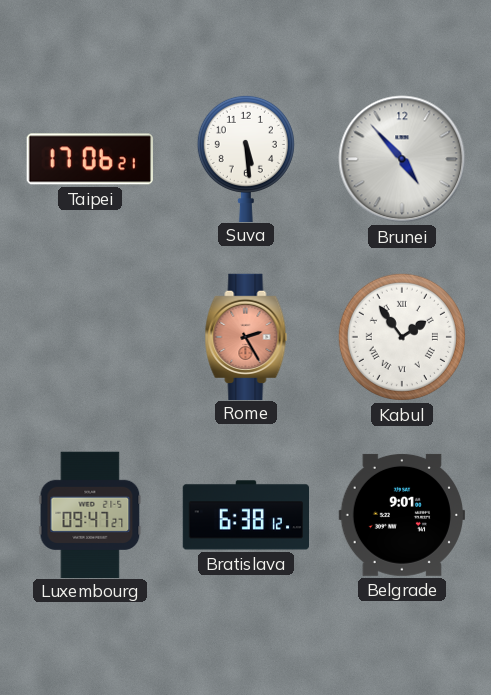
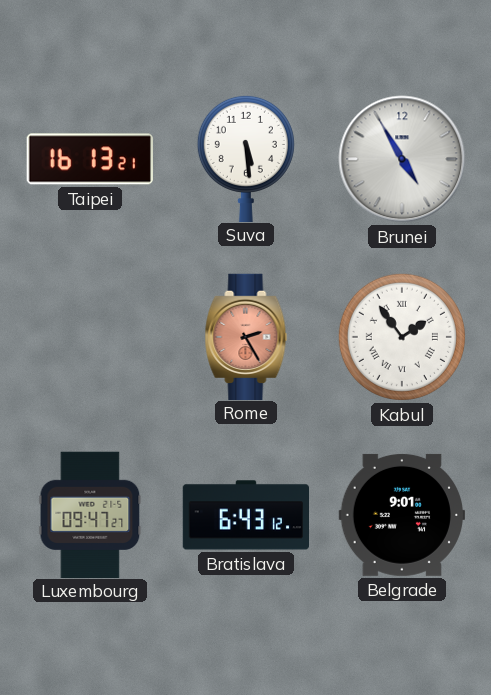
Taipei: 17:06 -> 16:13
Brunei: 4:53 -> 4:55
Bratislava: 6:38 -> 6:43
